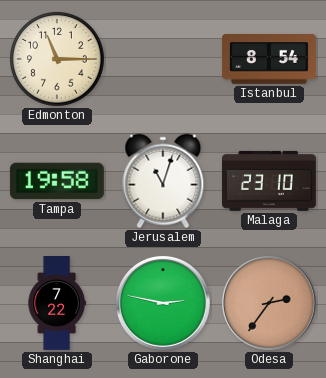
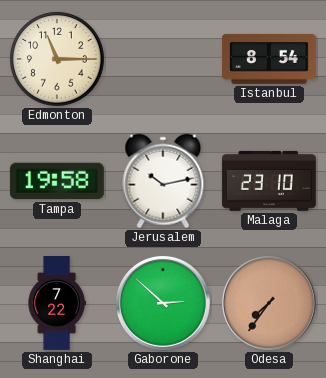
Jerusalem: 11:03 -> 10:13
Gaborone: 2:47 -> 2:52
Odesa: 2:36 -> 7:36
